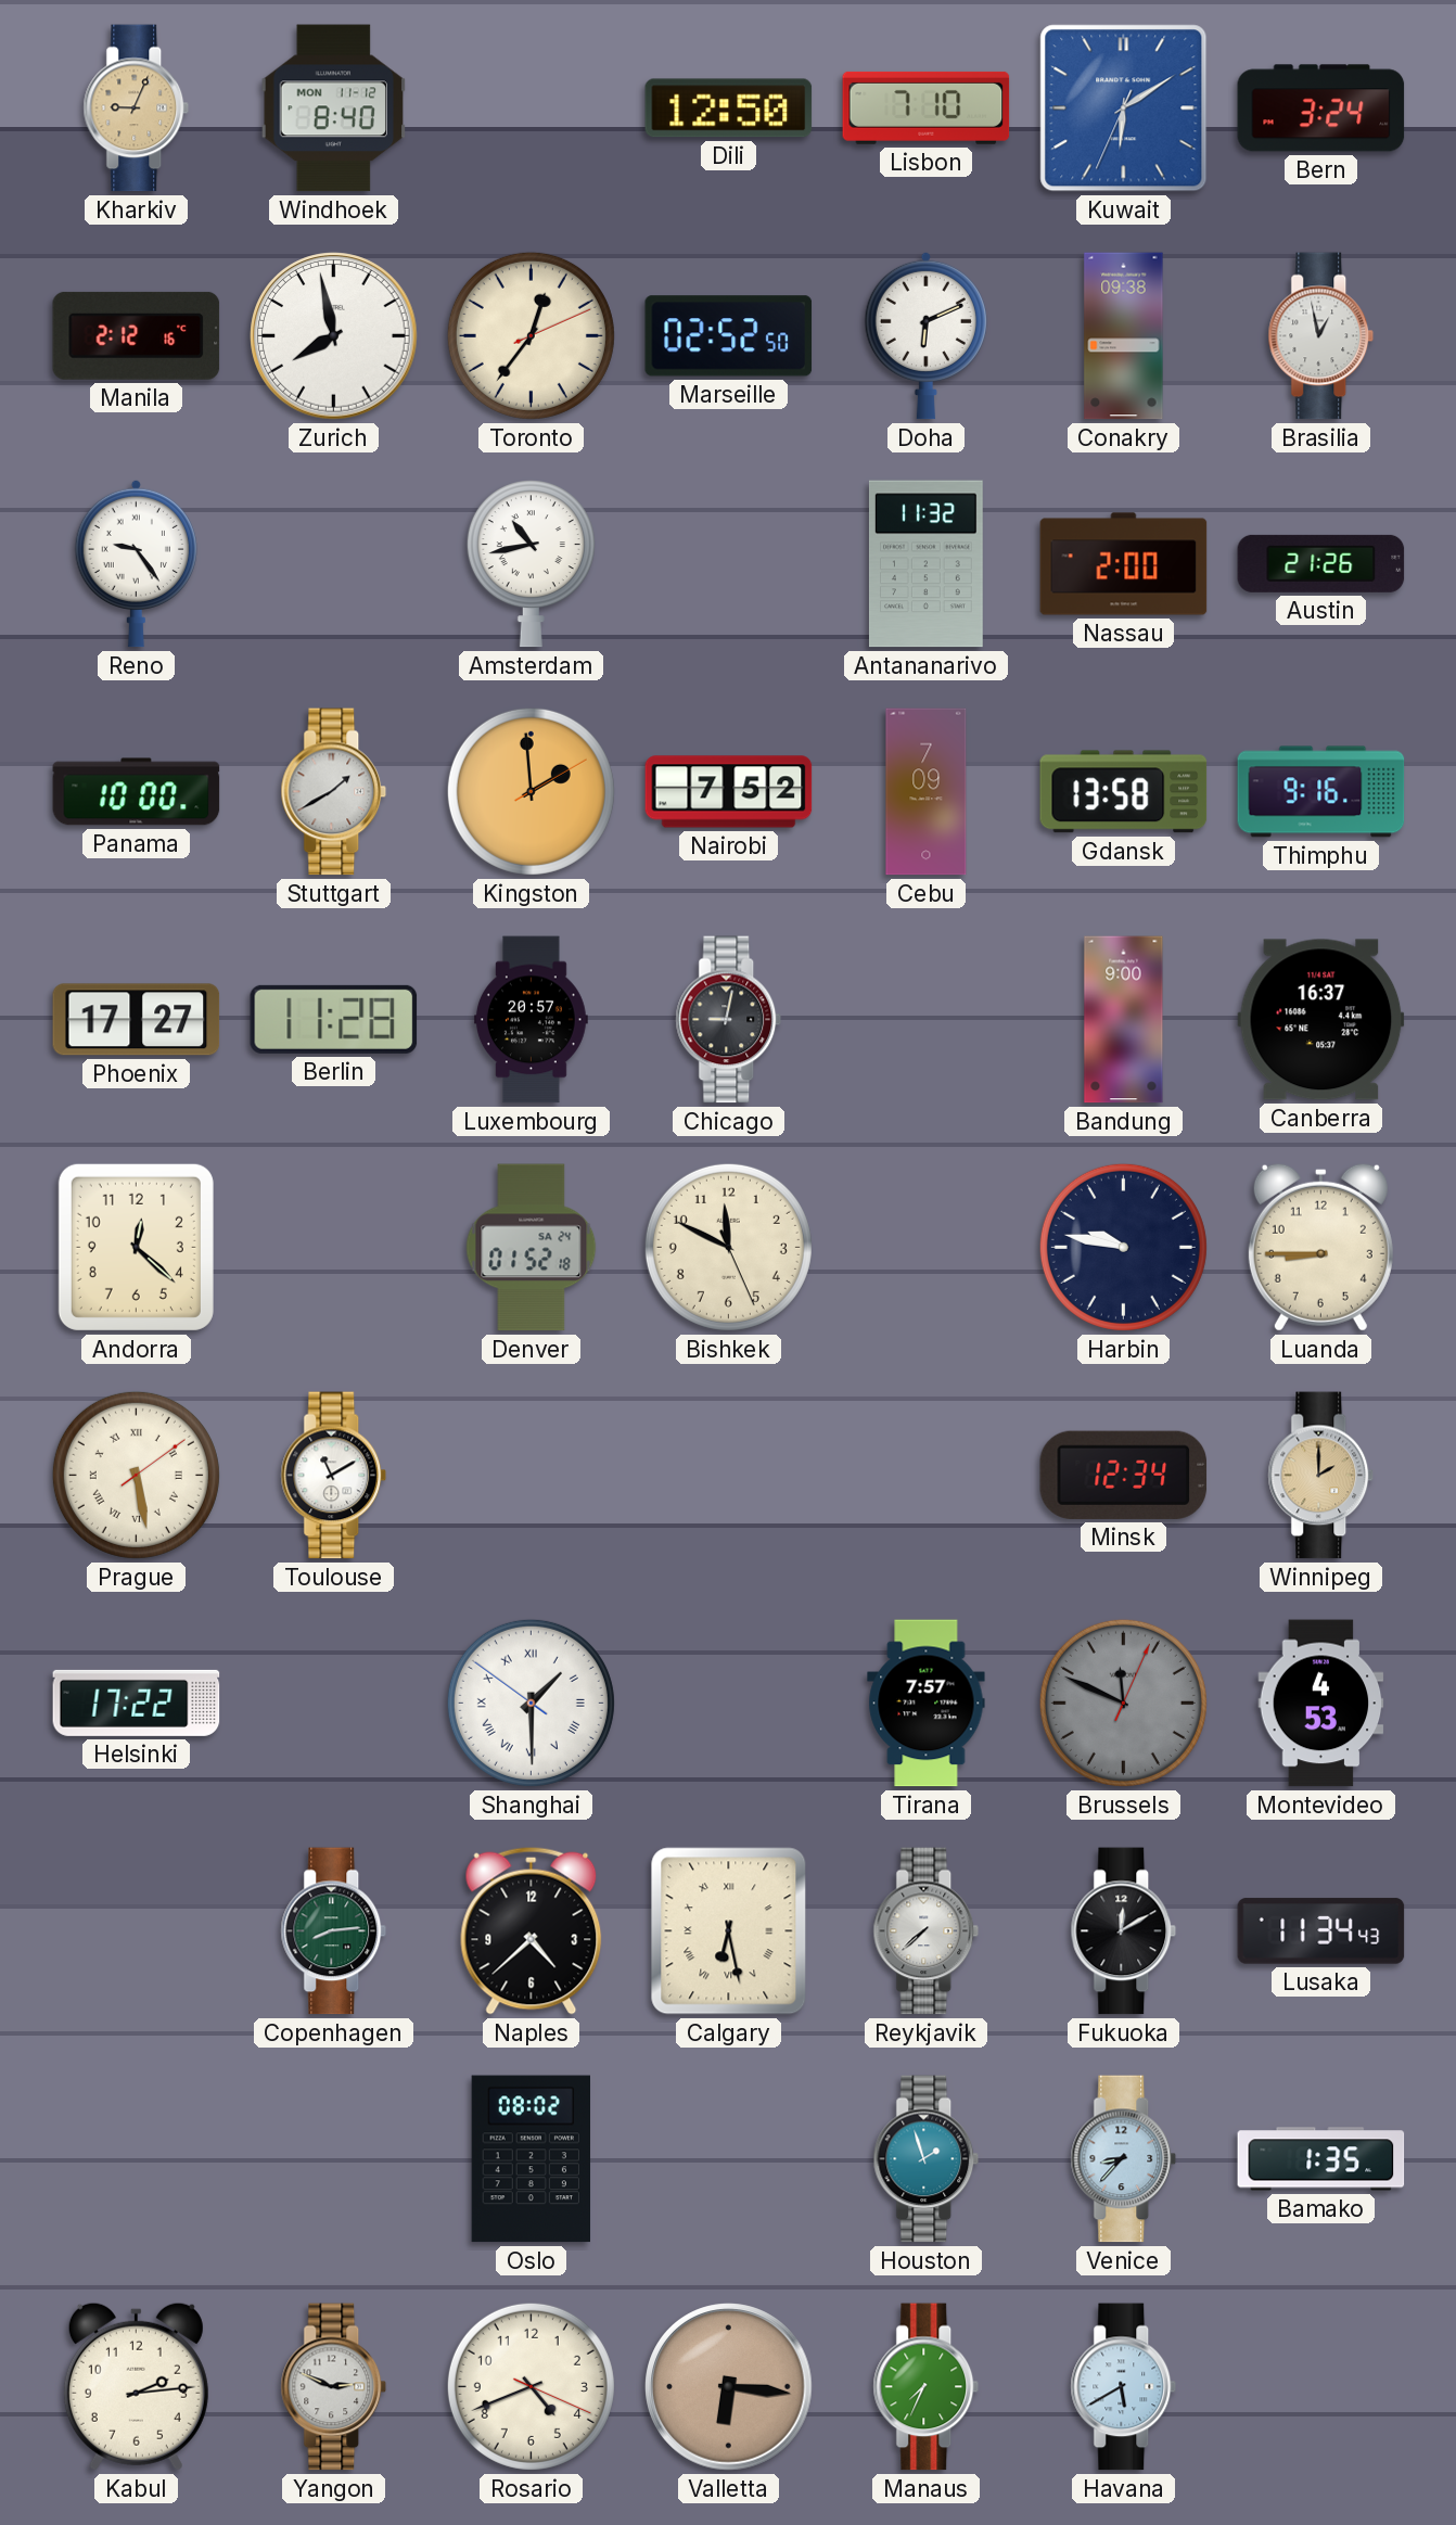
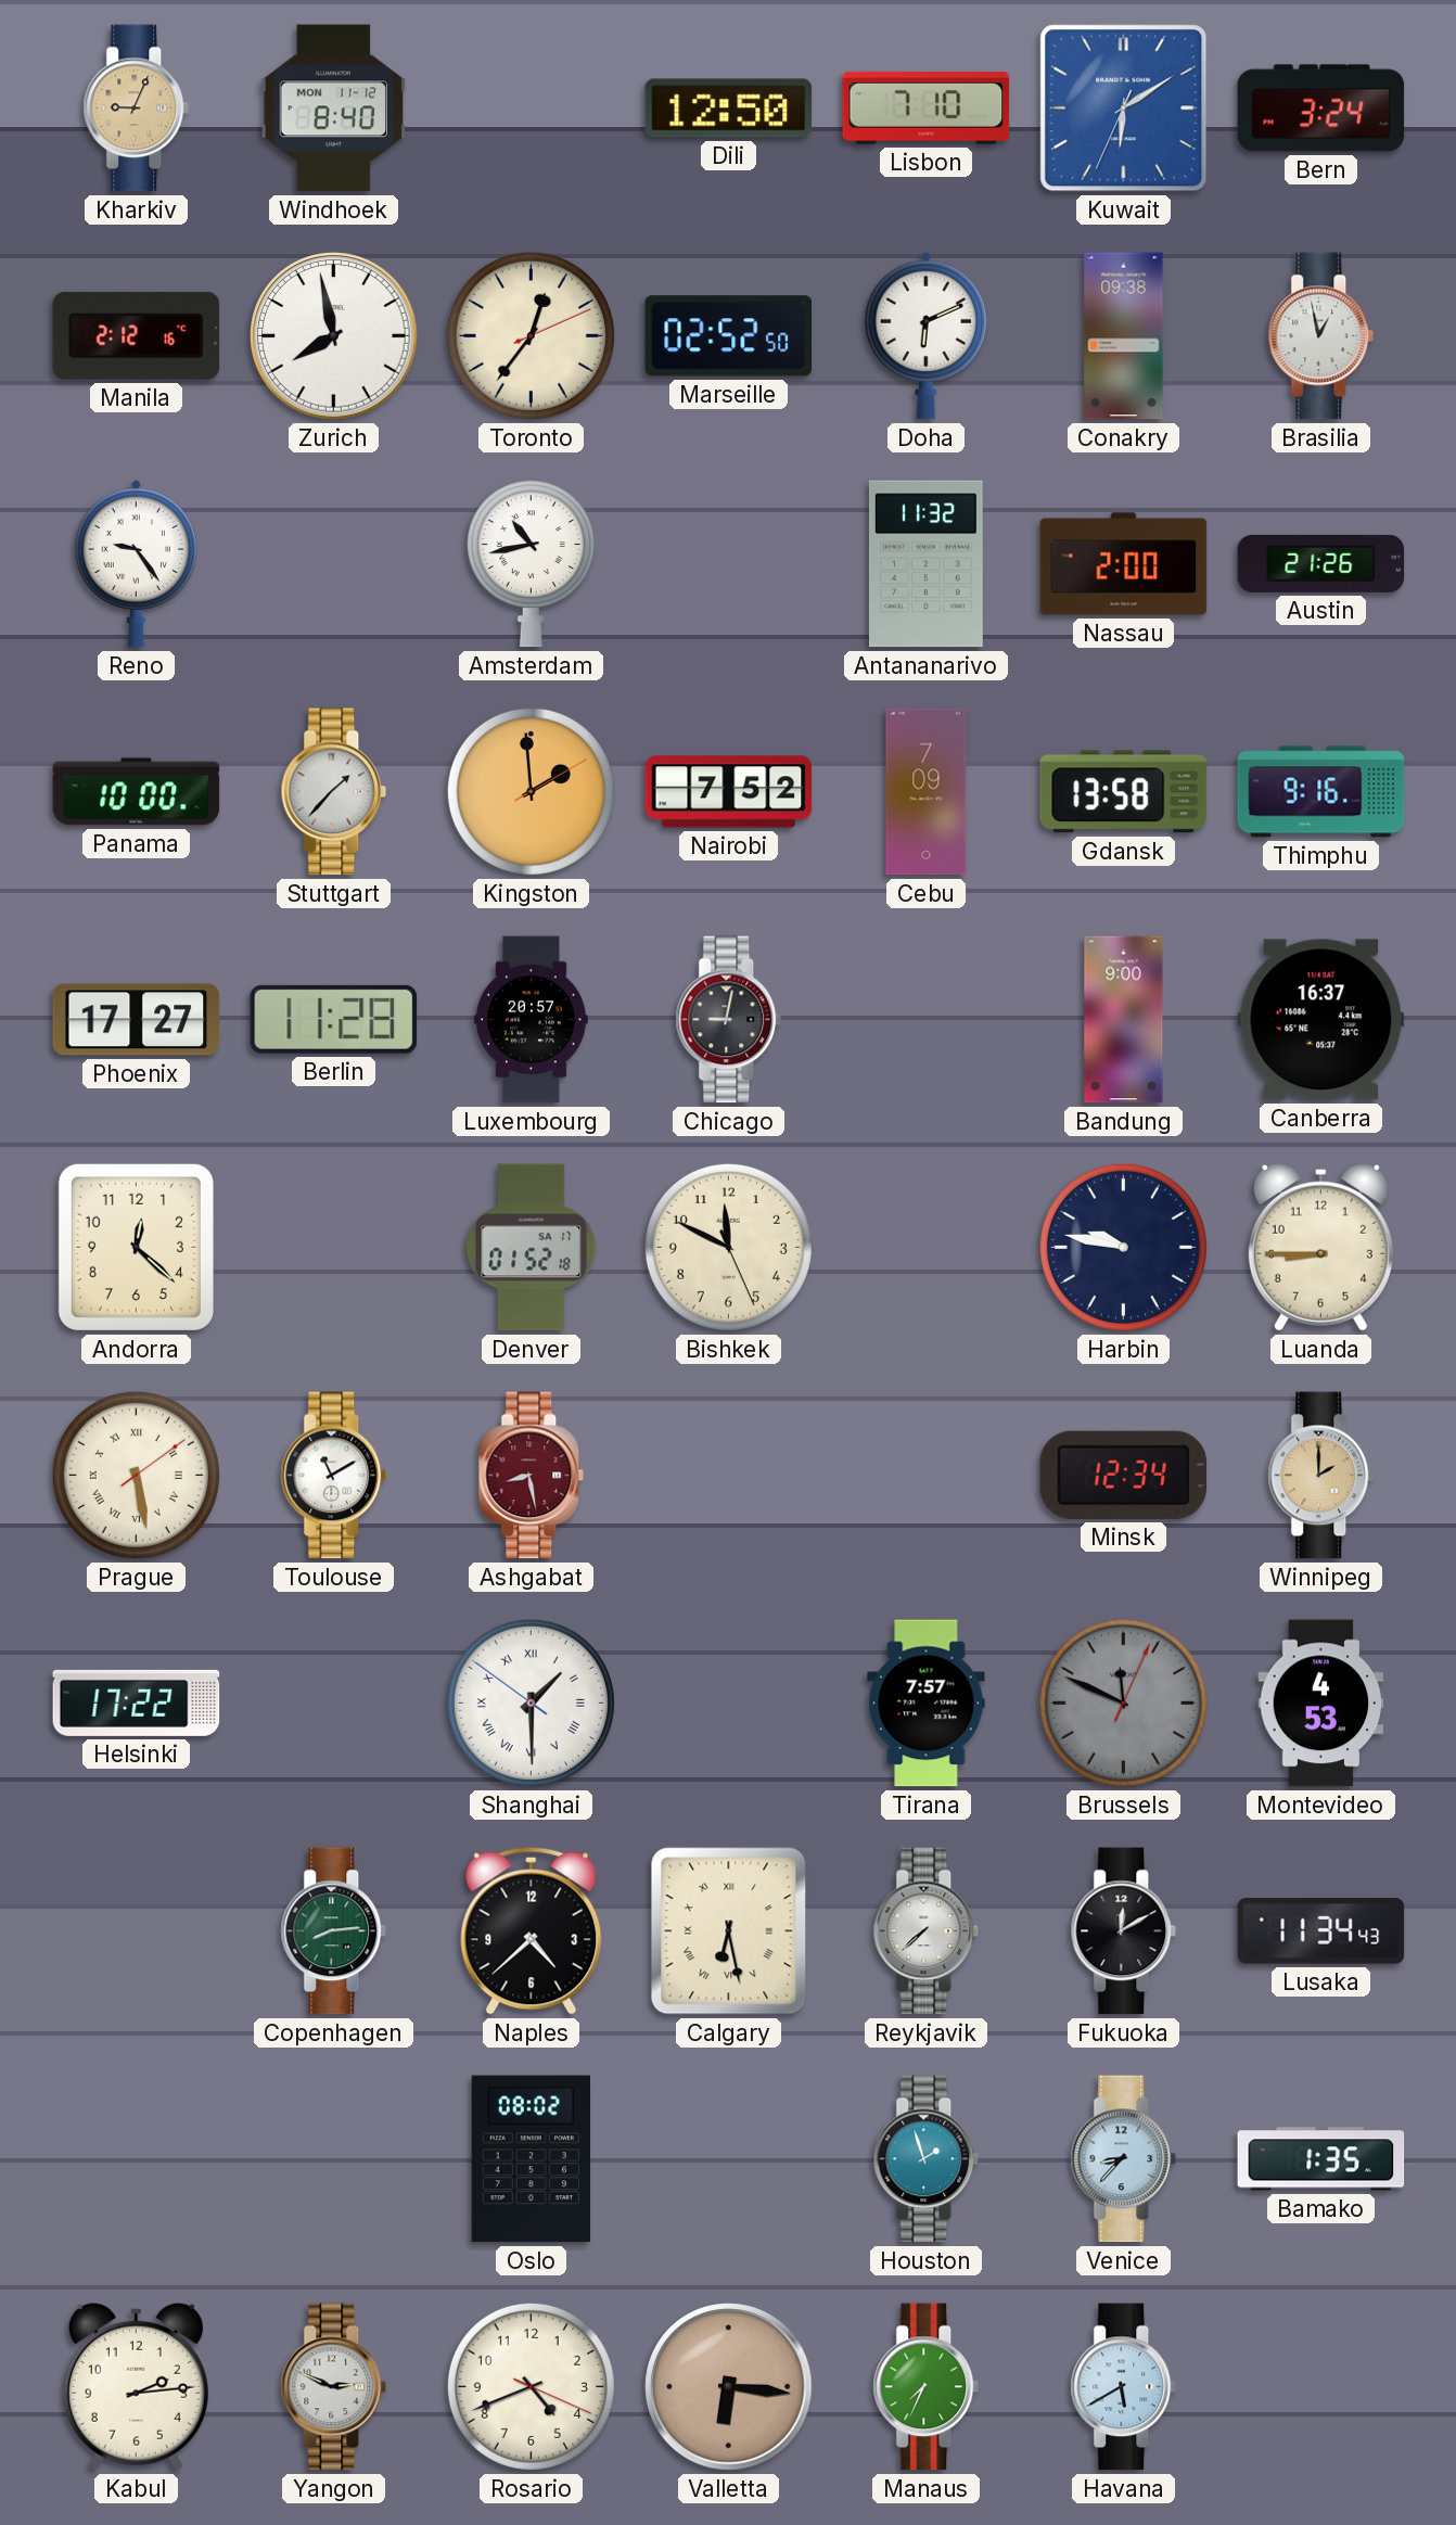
Stuttgart: 1:40 -> 1:37
Denver date: SA 24 -> SA 17
Ashgabat: none -> 8:28
